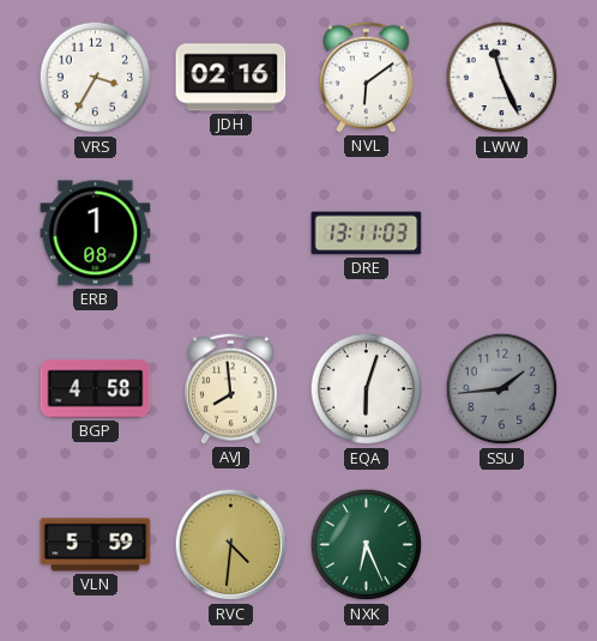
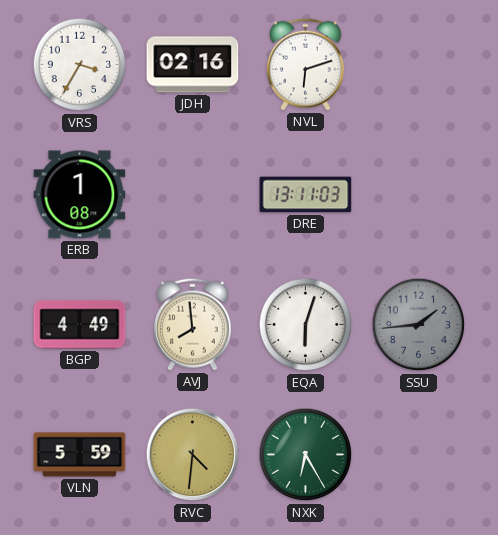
NVL: 6:09 -> 6:12
LWW: 11:26 -> none
BGP: 4:58 -> 4:49
NXK: 6:26 -> 6:25
